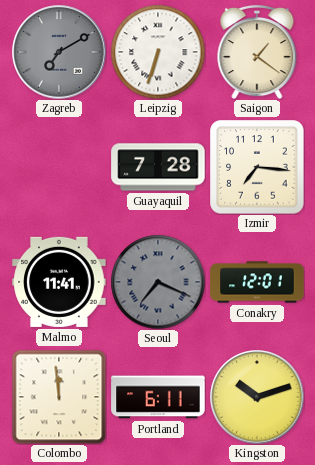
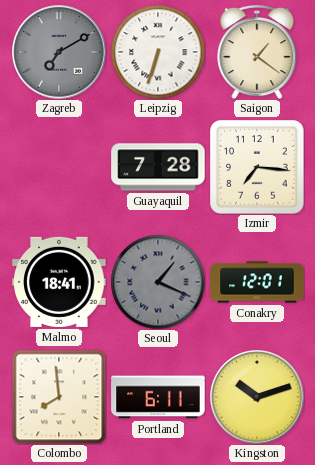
Malmo: 11:41 -> 18:41
Seoul: 7:19 -> 1:19
Colombo: 11:59 -> 7:59
